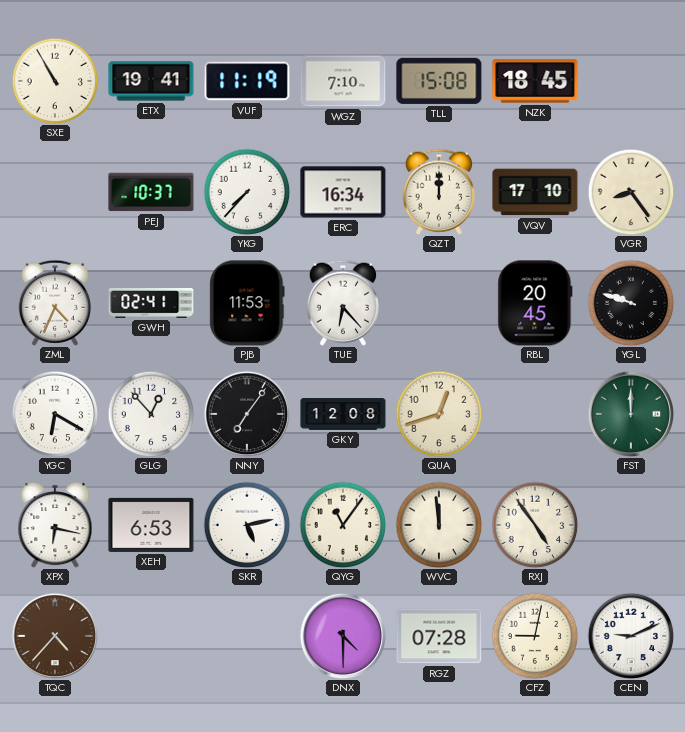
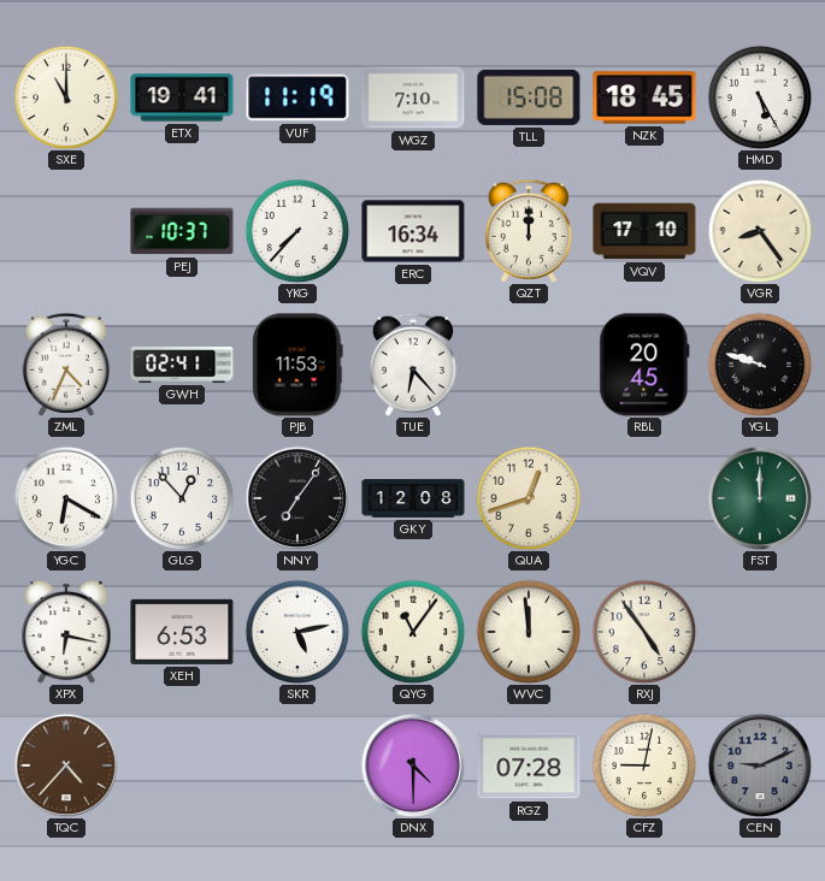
SXE: 10:55 -> 11:00
HMD: none -> 5:25
CEN dial: white -> grey
